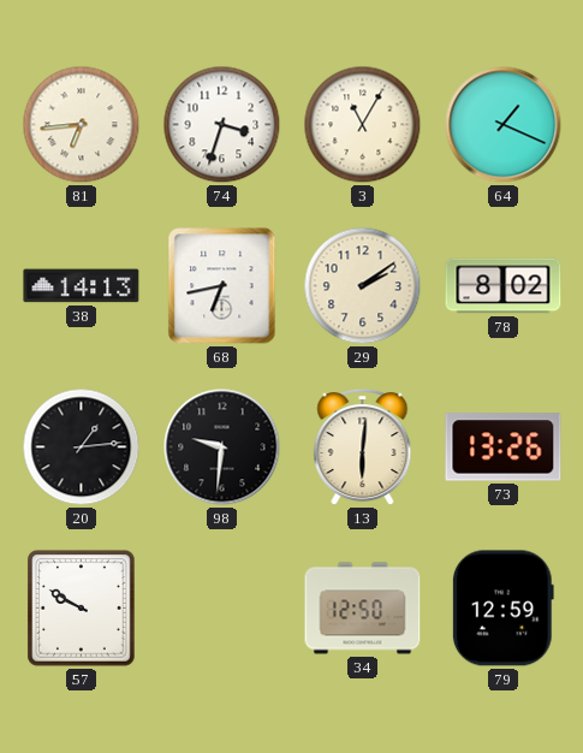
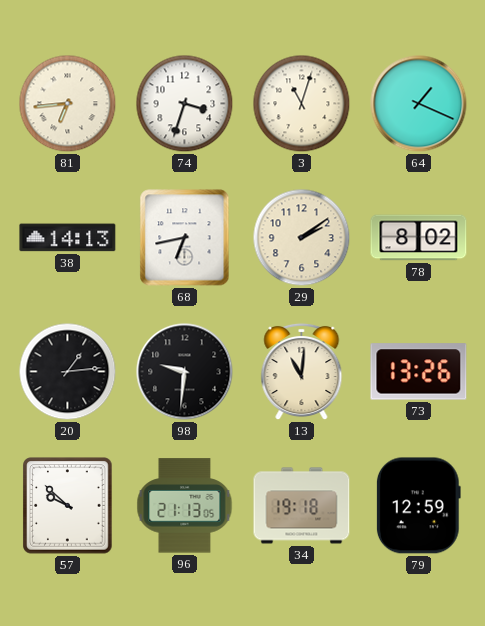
3: 11:05 -> 11:03
13: 6:01 -> 11:01
57: 9:50 -> 9:52
96: none -> 21:13
34: 12:50 -> 19:18
